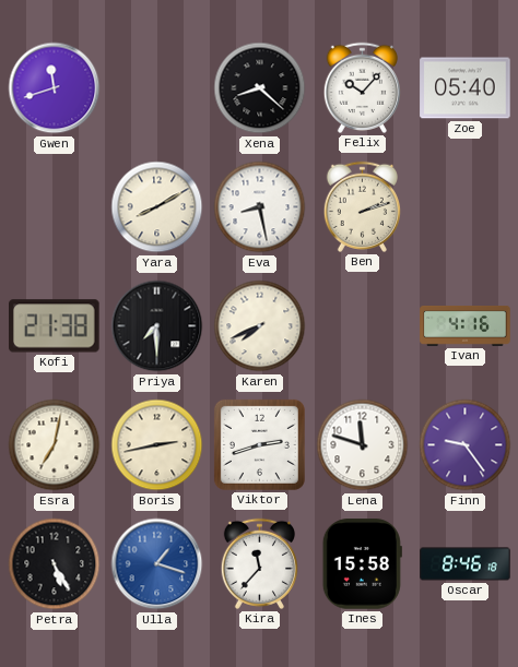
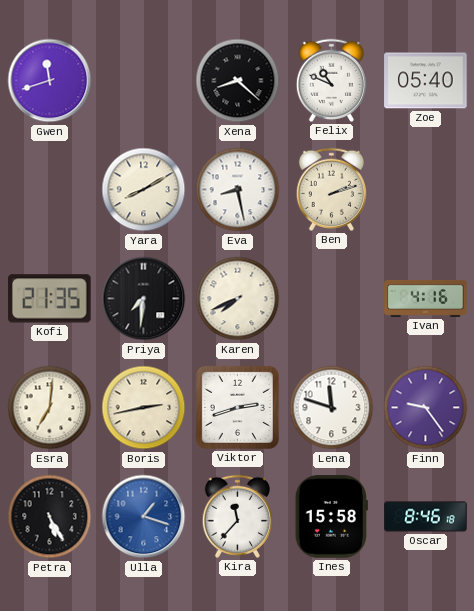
Felix: 10:07 -> 10:49
Kofi: 21:38 -> 21:35
Priya: 7:30 -> 7:31
Esra: 7:02 -> 7:01
